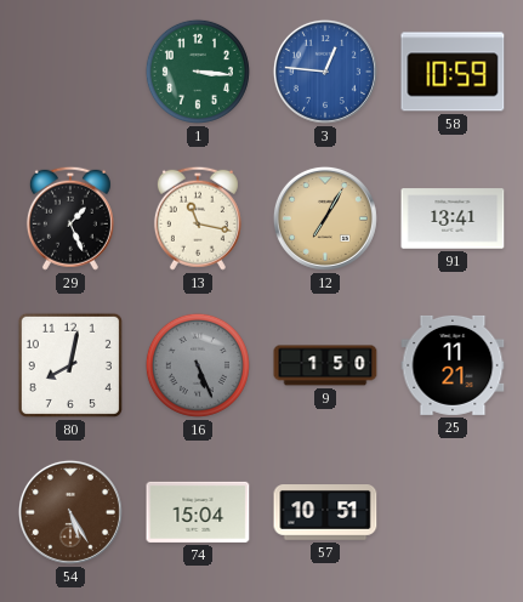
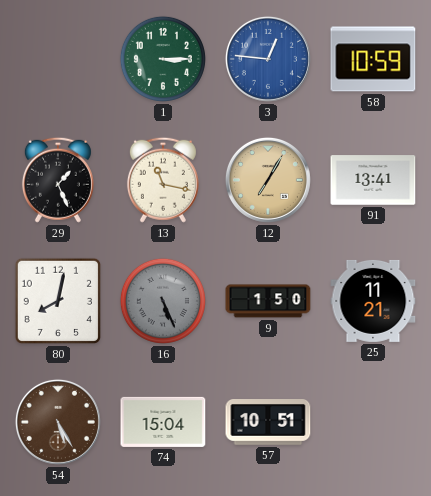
1: 3:16 -> 3:15
